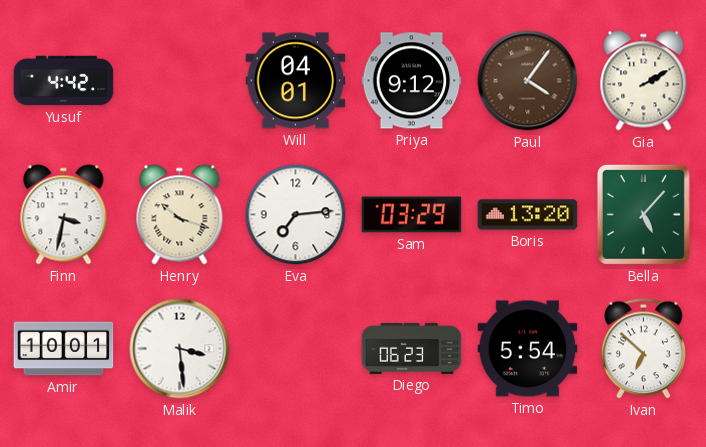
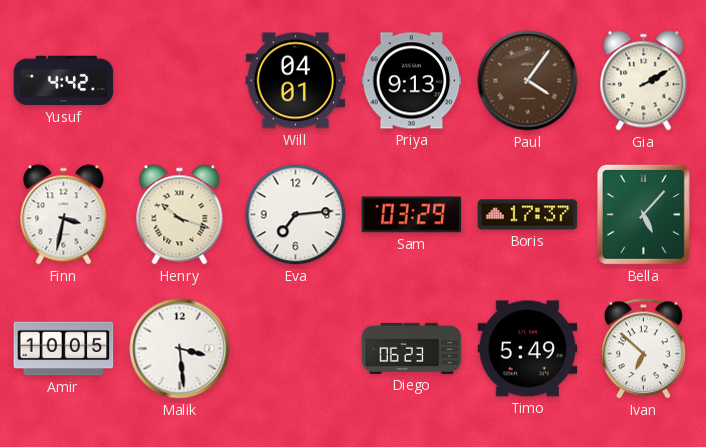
Priya: 9:12 -> 9:13
Boris: 13:20 -> 17:37
Amir: 10:01 -> 10:05
Timo: 5:54 -> 5:49
